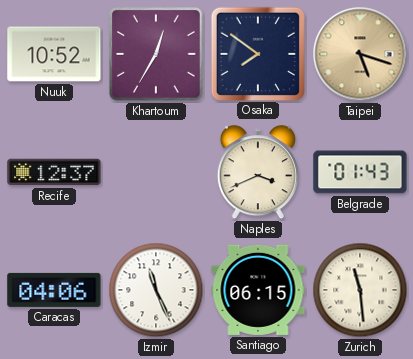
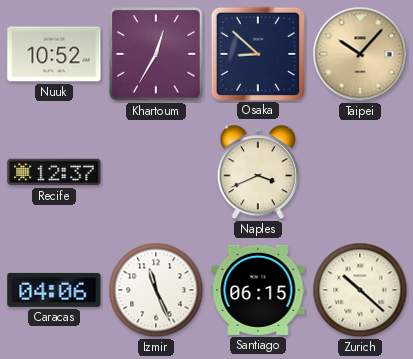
Osaka: 7:51 -> 8:52
Taipei: 5:18 -> 10:07
Belgrade: 01:43 -> none
Zurich: 11:29 -> 10:22
